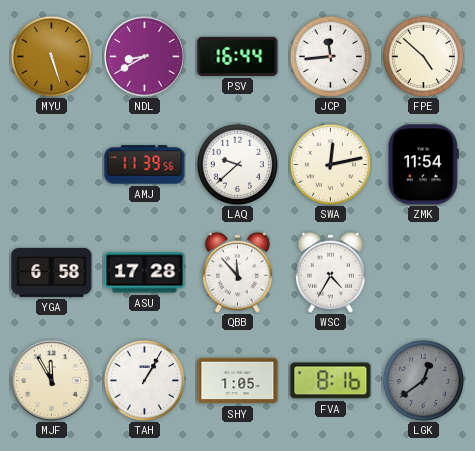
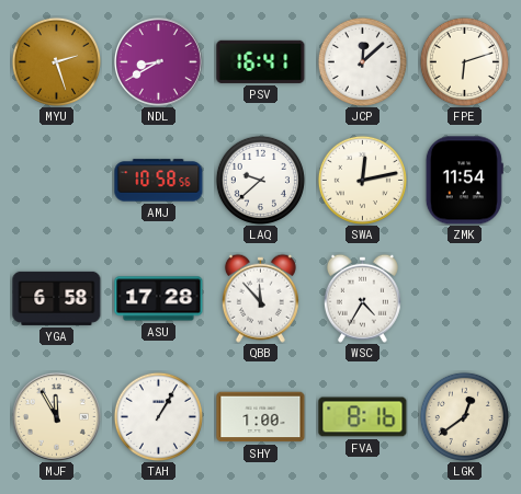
MYU: 5:27 -> 2:27
PSV: 16:44 -> 16:41
JCP: 11:44 -> 12:08
FPE: 4:52 -> 6:12
AMJ: 11:39 -> 10:58
SHY: 1:05 -> 1:00
LGK dial: grey -> cream
